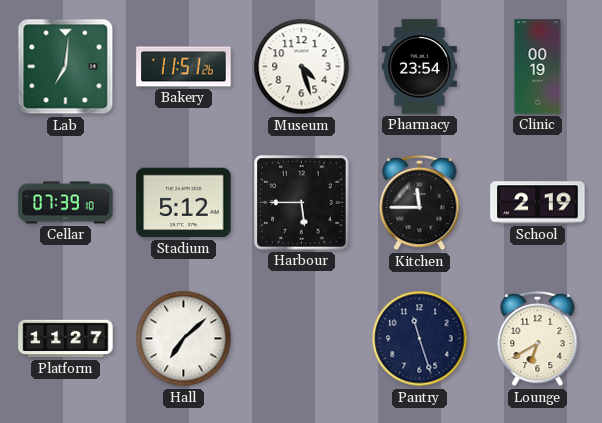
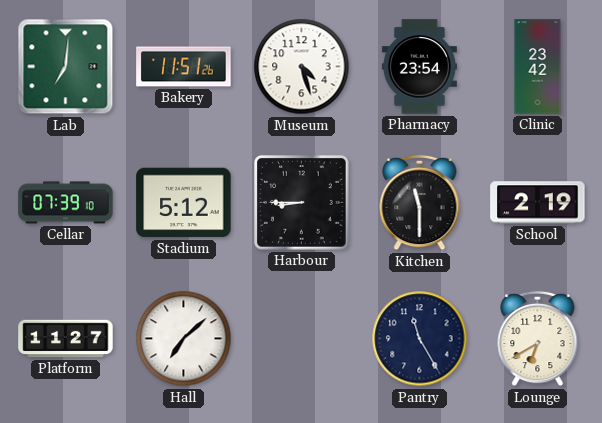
Clinic: 00:19 -> 23:42
Harbour: 5:45 -> 8:45
Kitchen: 11:45 -> 11:30
Pantry: 11:27 -> 11:25
